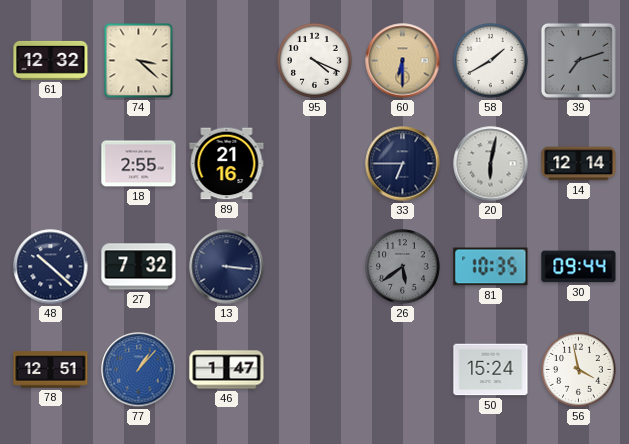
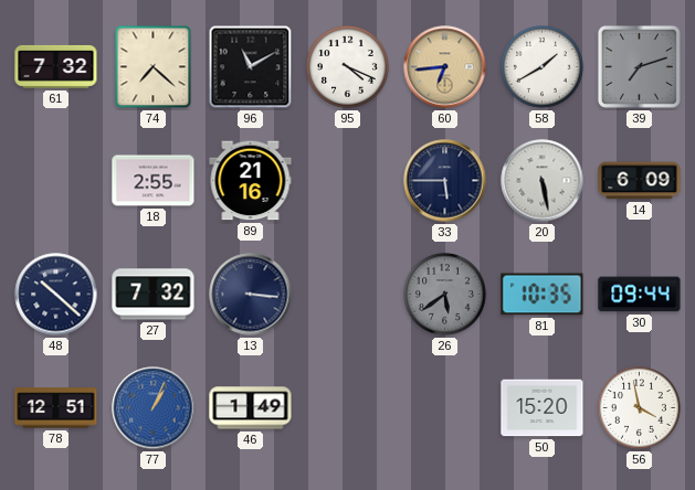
61: 12:32 -> 7:32
74: 3:22 -> 7:22
96: none -> 11:10
60: 6:30 -> 6:44
33: 6:45 -> 5:45
20: 6:02 -> 5:28
14: 12:14 -> 6:09
77: 1:07 -> 1:04
46: 1:47 -> 1:49
50: 15:24 -> 15:20
